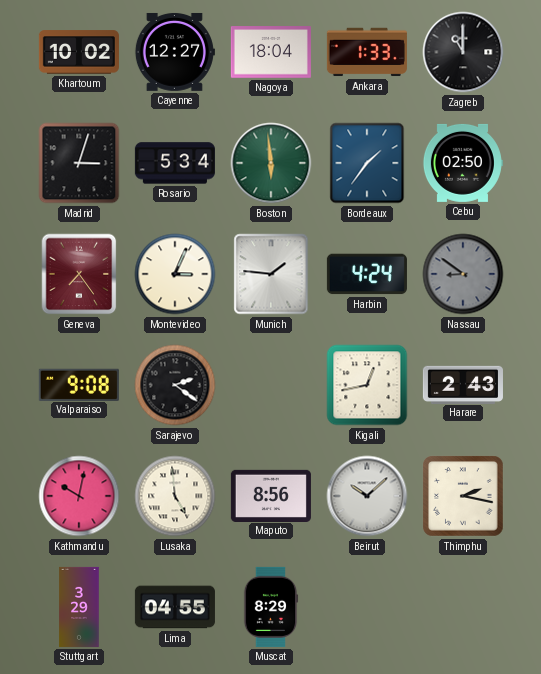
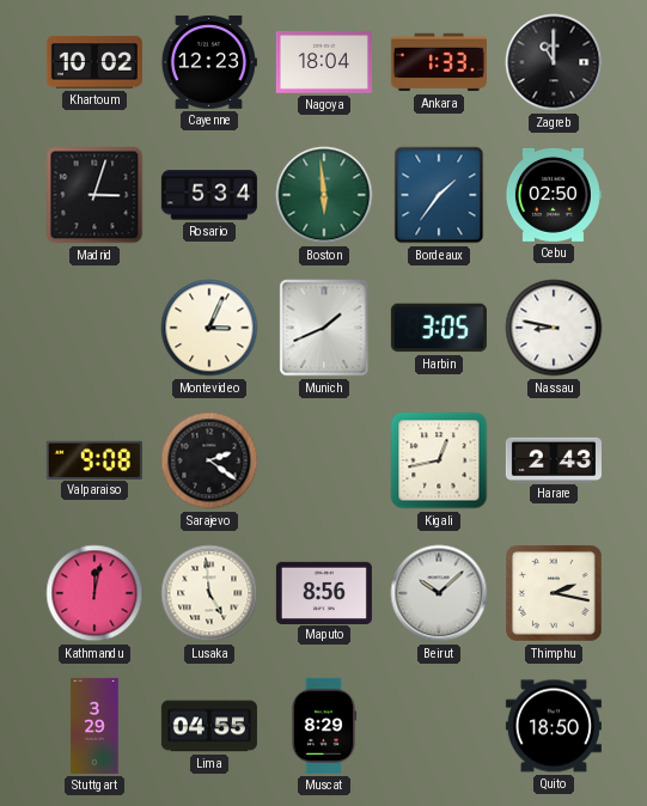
Cayenne: 12:27 -> 12:23
Geneva: 7:24 -> none
Munich: 1:46 -> 1:41
Harbin: 4:24 -> 3:05
Nassau: 8:51 -> 8:47
Nassau dial: grey -> white
Kathmandu: 10:02 -> 12:02
Quito: none -> 18:50
